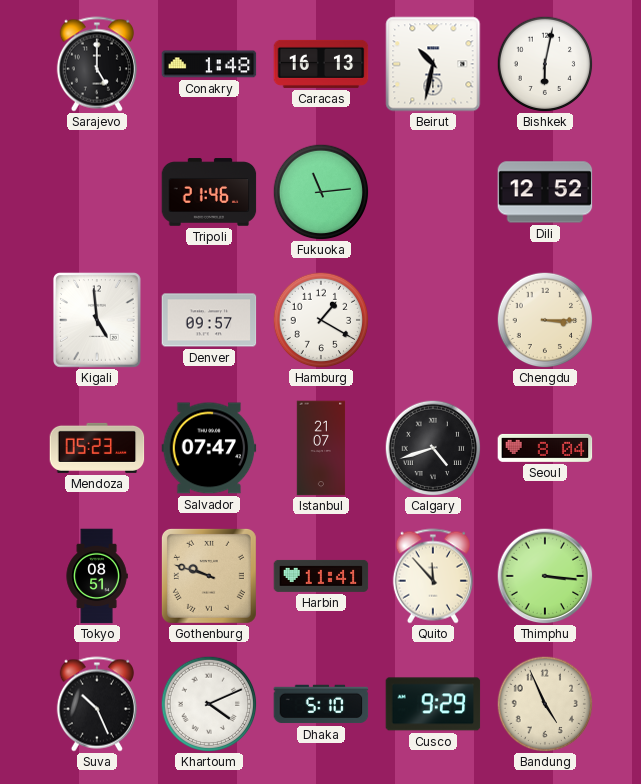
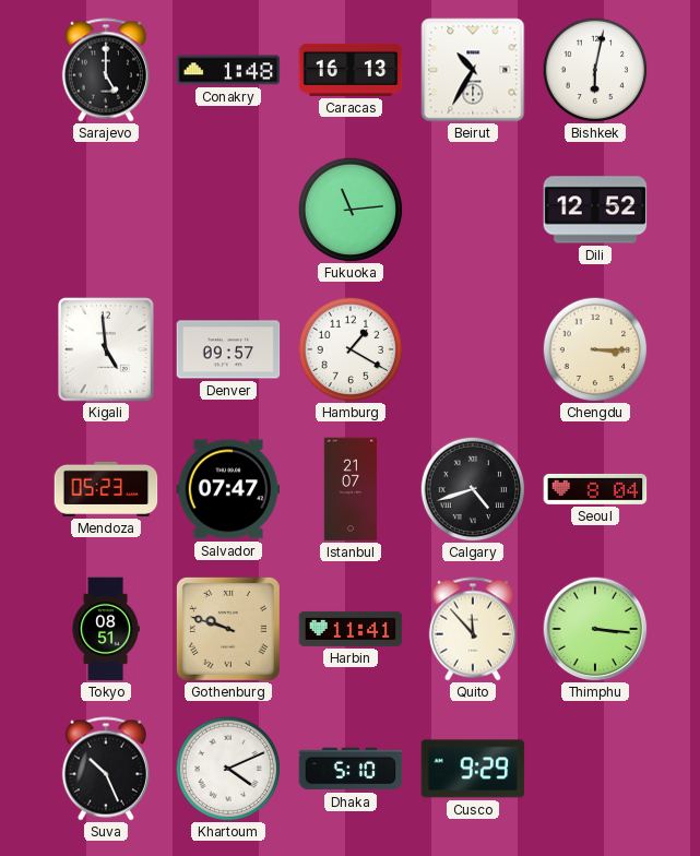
Beirut: 10:32 -> 10:35
Tripoli: 21:46 -> none
Bandung: 4:56 -> none
